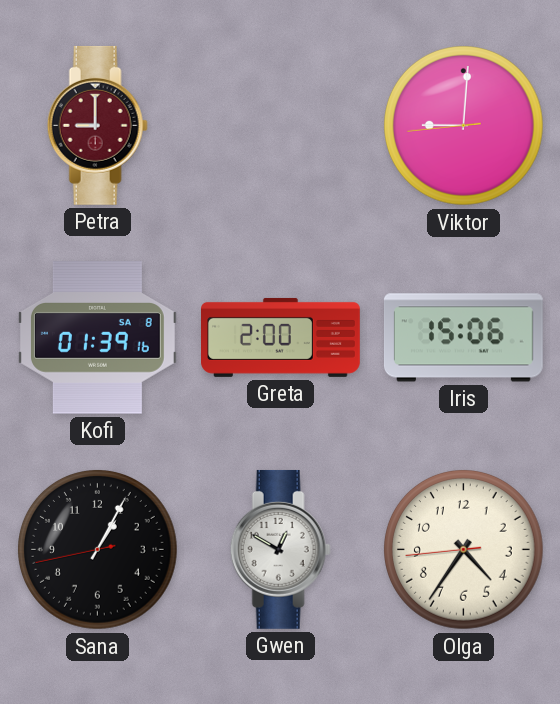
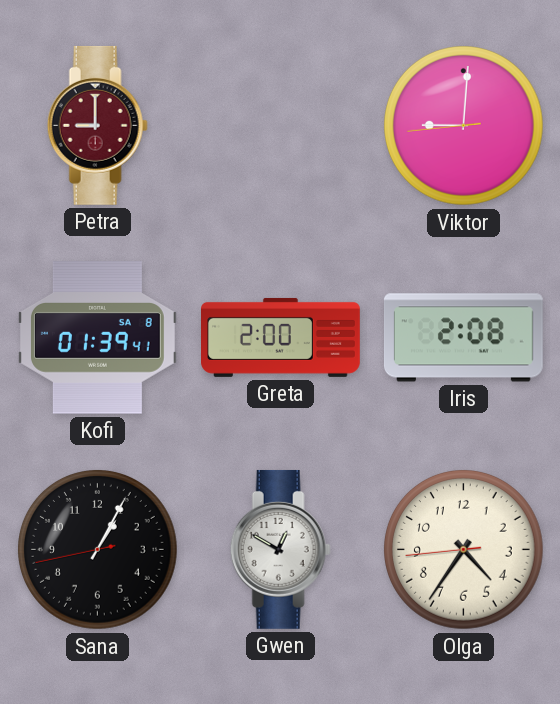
Kofi: 01:39:16 -> 01:39:41
Iris: 15:06 -> 2:08
